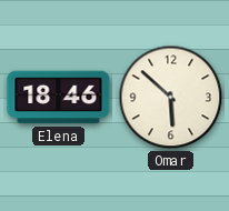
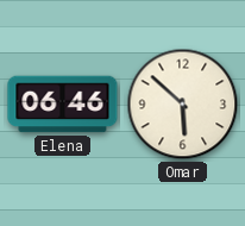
Elena: 18:46 -> 06:46
